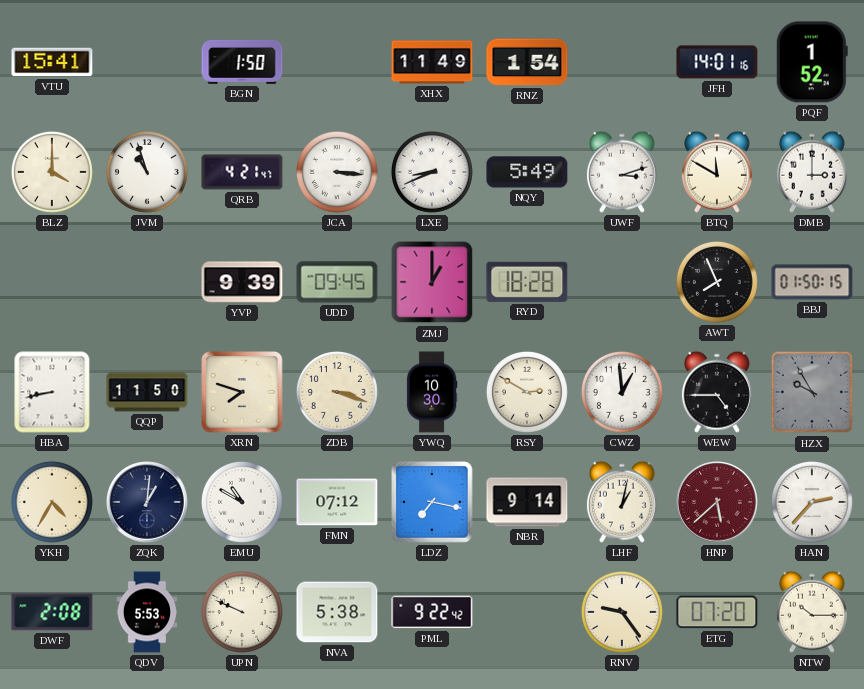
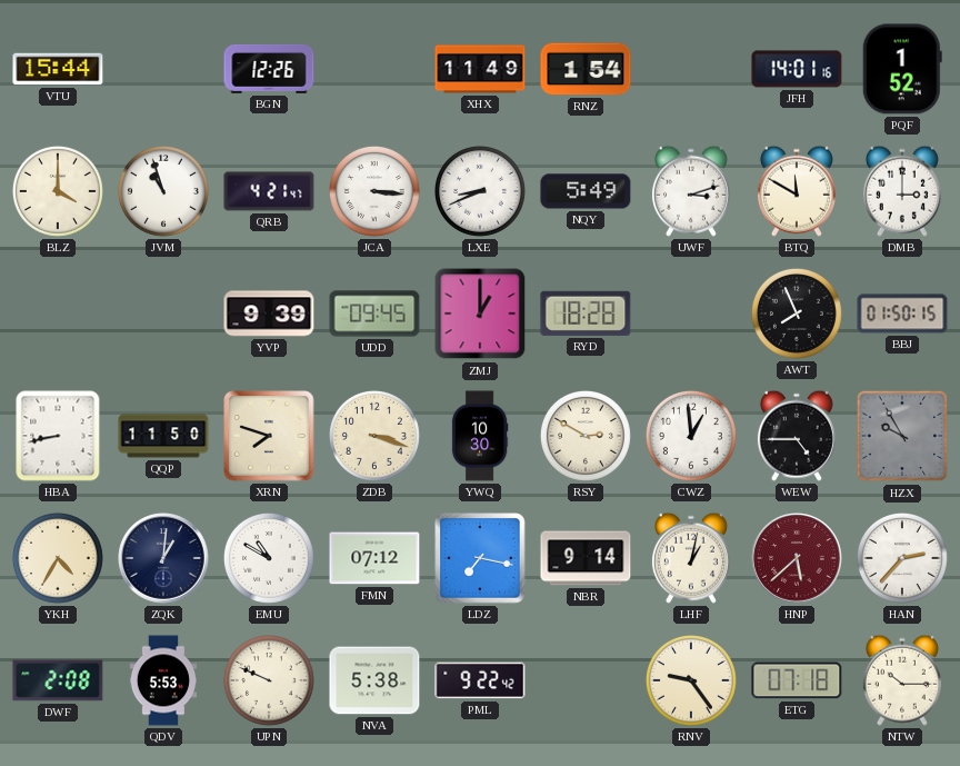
VTU: 15:41 -> 15:44
BGN: 1:50 -> 12:26
ETG: 07:20 -> 07:18
